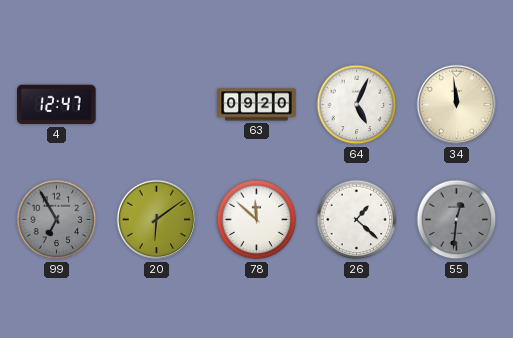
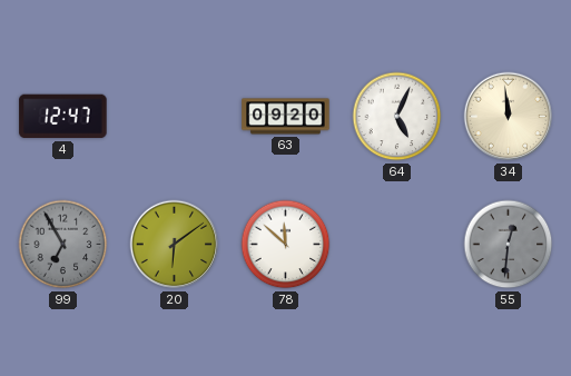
26: 1:22 -> none
